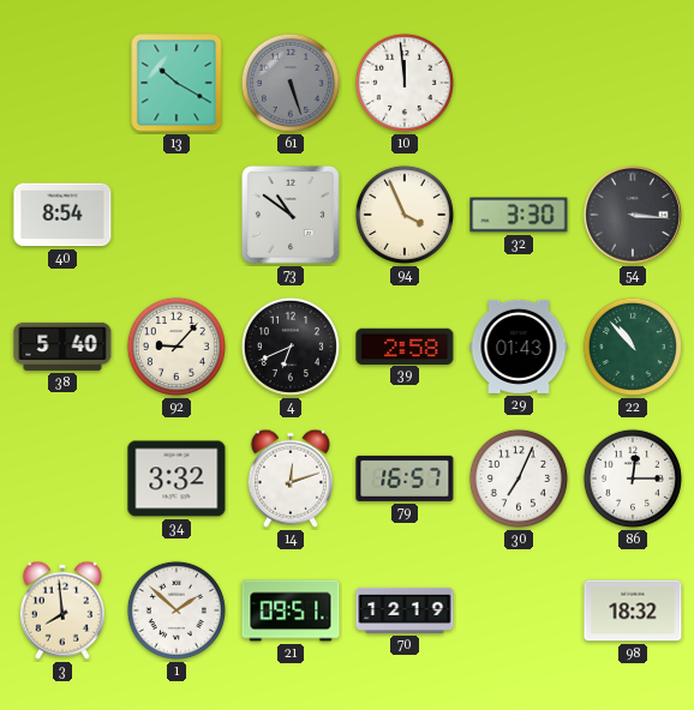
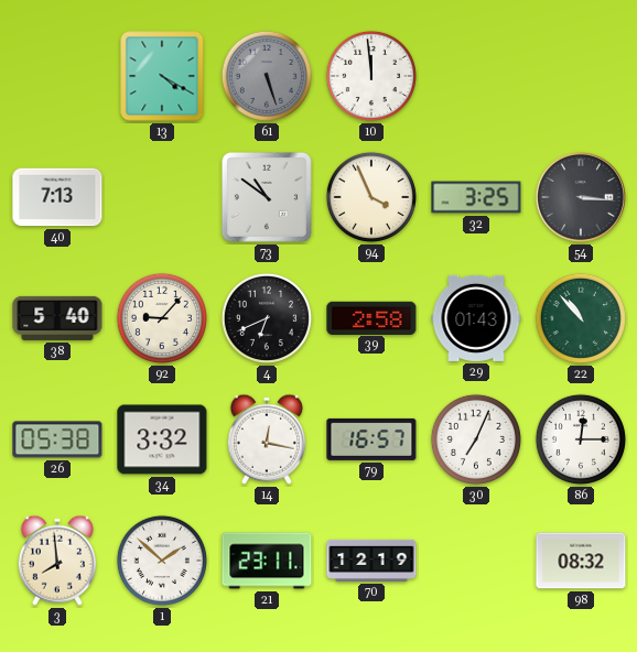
13: 10:20 -> 4:20
40: 8:54 -> 7:13
32: 3:30 -> 3:25
26: none -> 05:38
14: 12:12 -> 12:17
21: 09:51 -> 23:11
98: 18:32 -> 08:32
